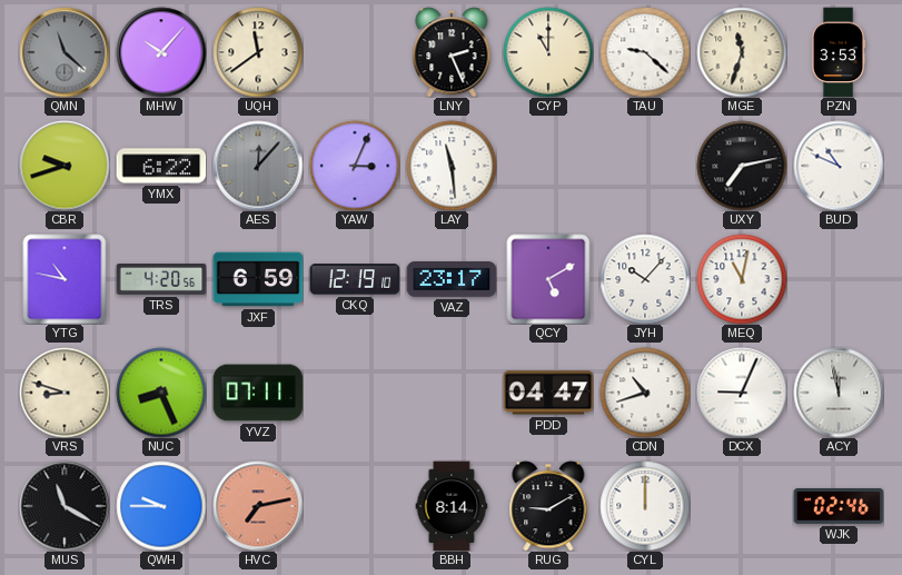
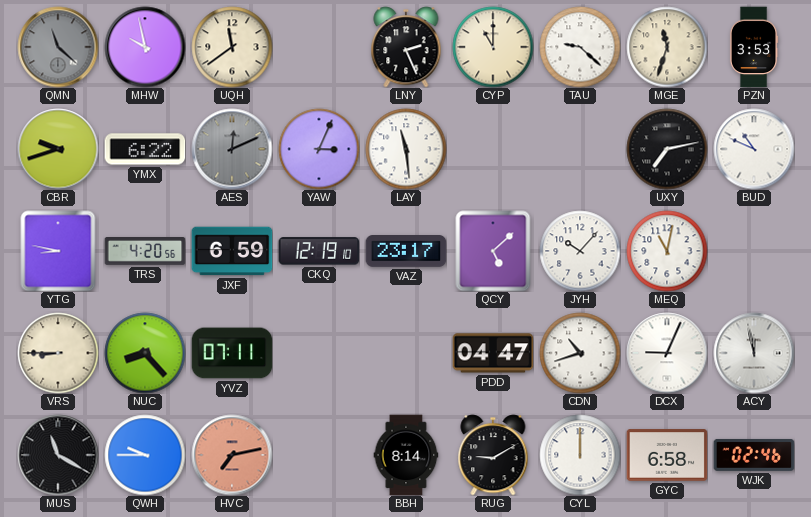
MHW: 10:07 -> 9:58
AES: 12:07 -> 12:11
YTG: 10:47 -> 8:47
QCY: 5:10 -> 5:08
VRS: 8:48 -> 8:45
NUC: 8:26 -> 8:23
GYC: none -> 6:58
